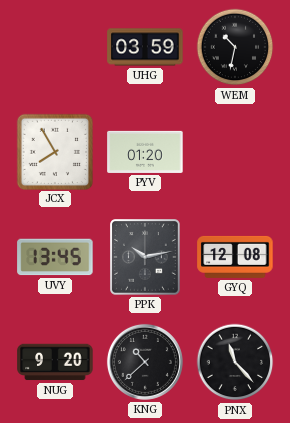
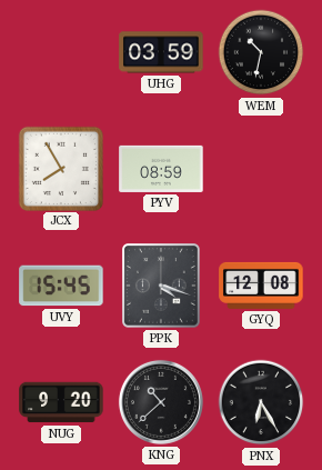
PYV: 01:20 -> 08:59
UVY: 13:45 -> 15:45
PPK: 10:13 -> 4:18
PNX: 11:23 -> 6:25
